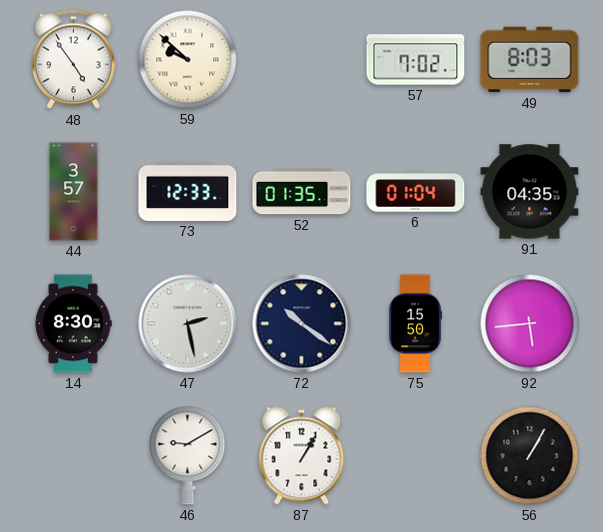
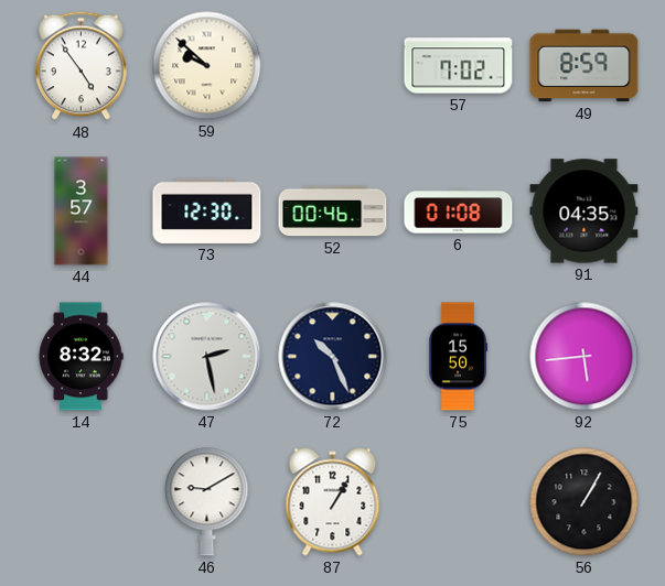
49: 8:03 -> 8:59
73: 12:33 -> 12:30
52: 01:35 -> 00:46
6: 01:04 -> 01:08
14: 8:30 -> 8:32
72: 10:21 -> 10:26
